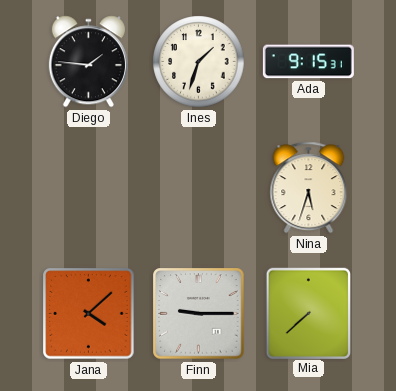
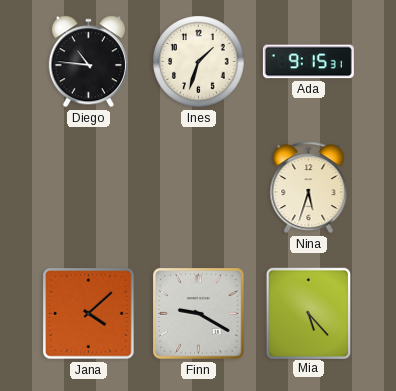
Diego: 1:46 -> 10:46
Finn: 9:15 -> 9:20
Mia: 7:38 -> 5:23
